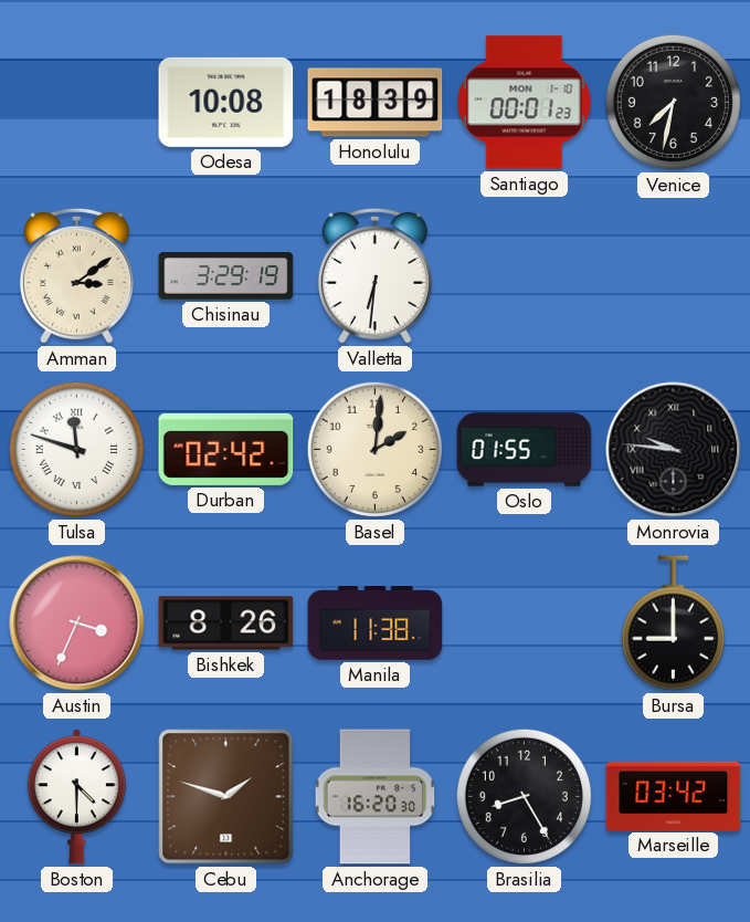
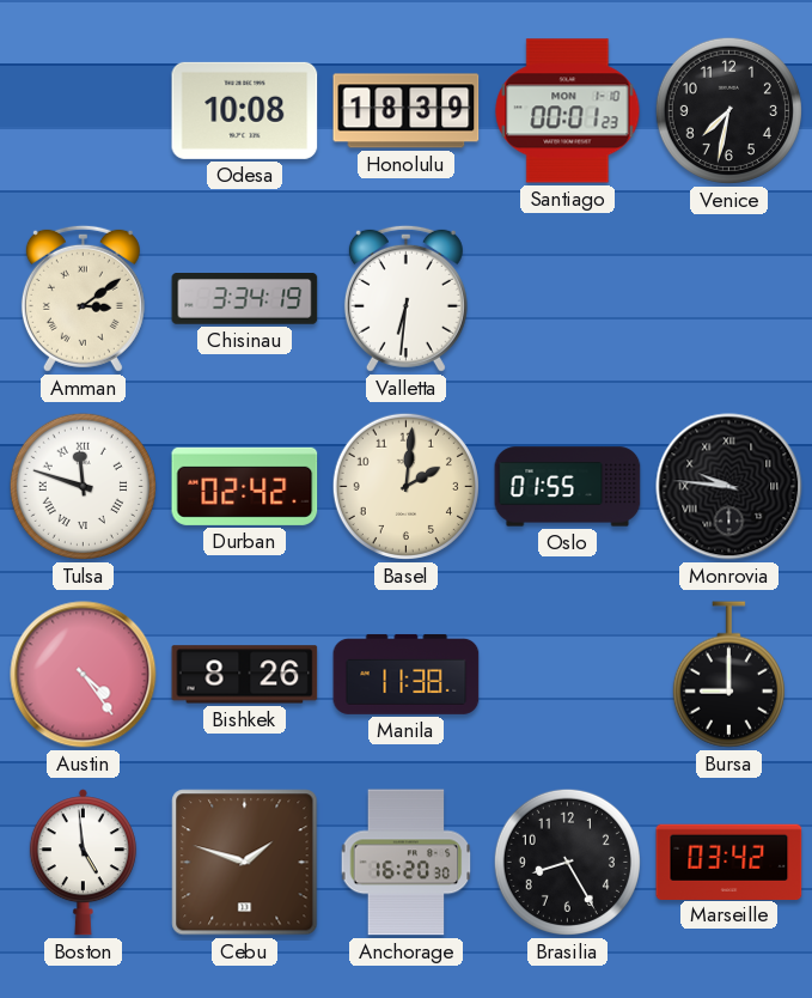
Chisinau: 3:29 -> 3:34
Austin: 3:34 -> 4:24
Boston: 4:30 -> 4:59
